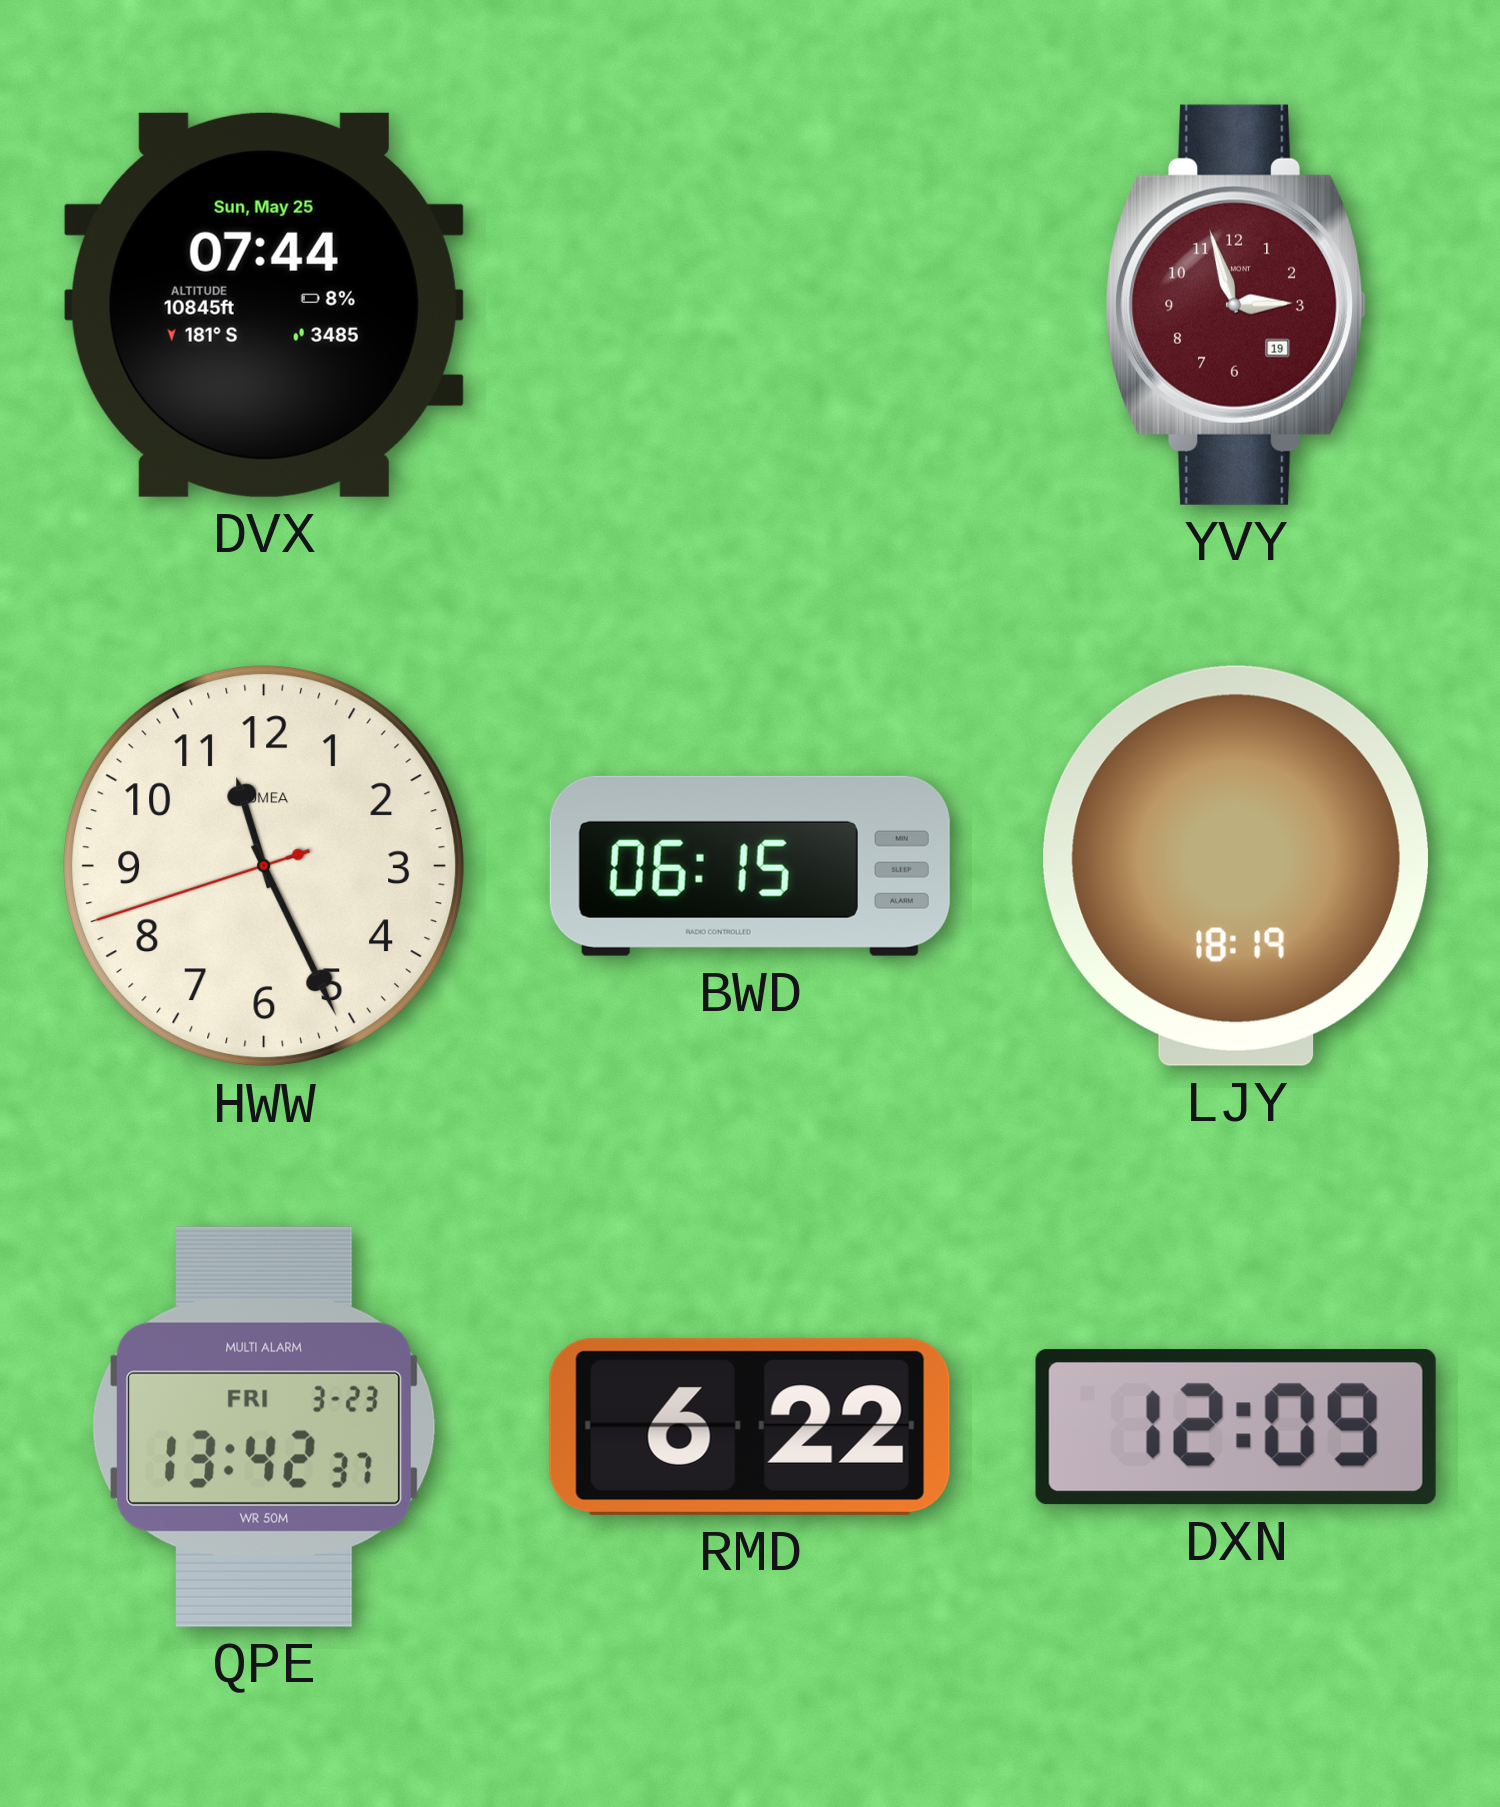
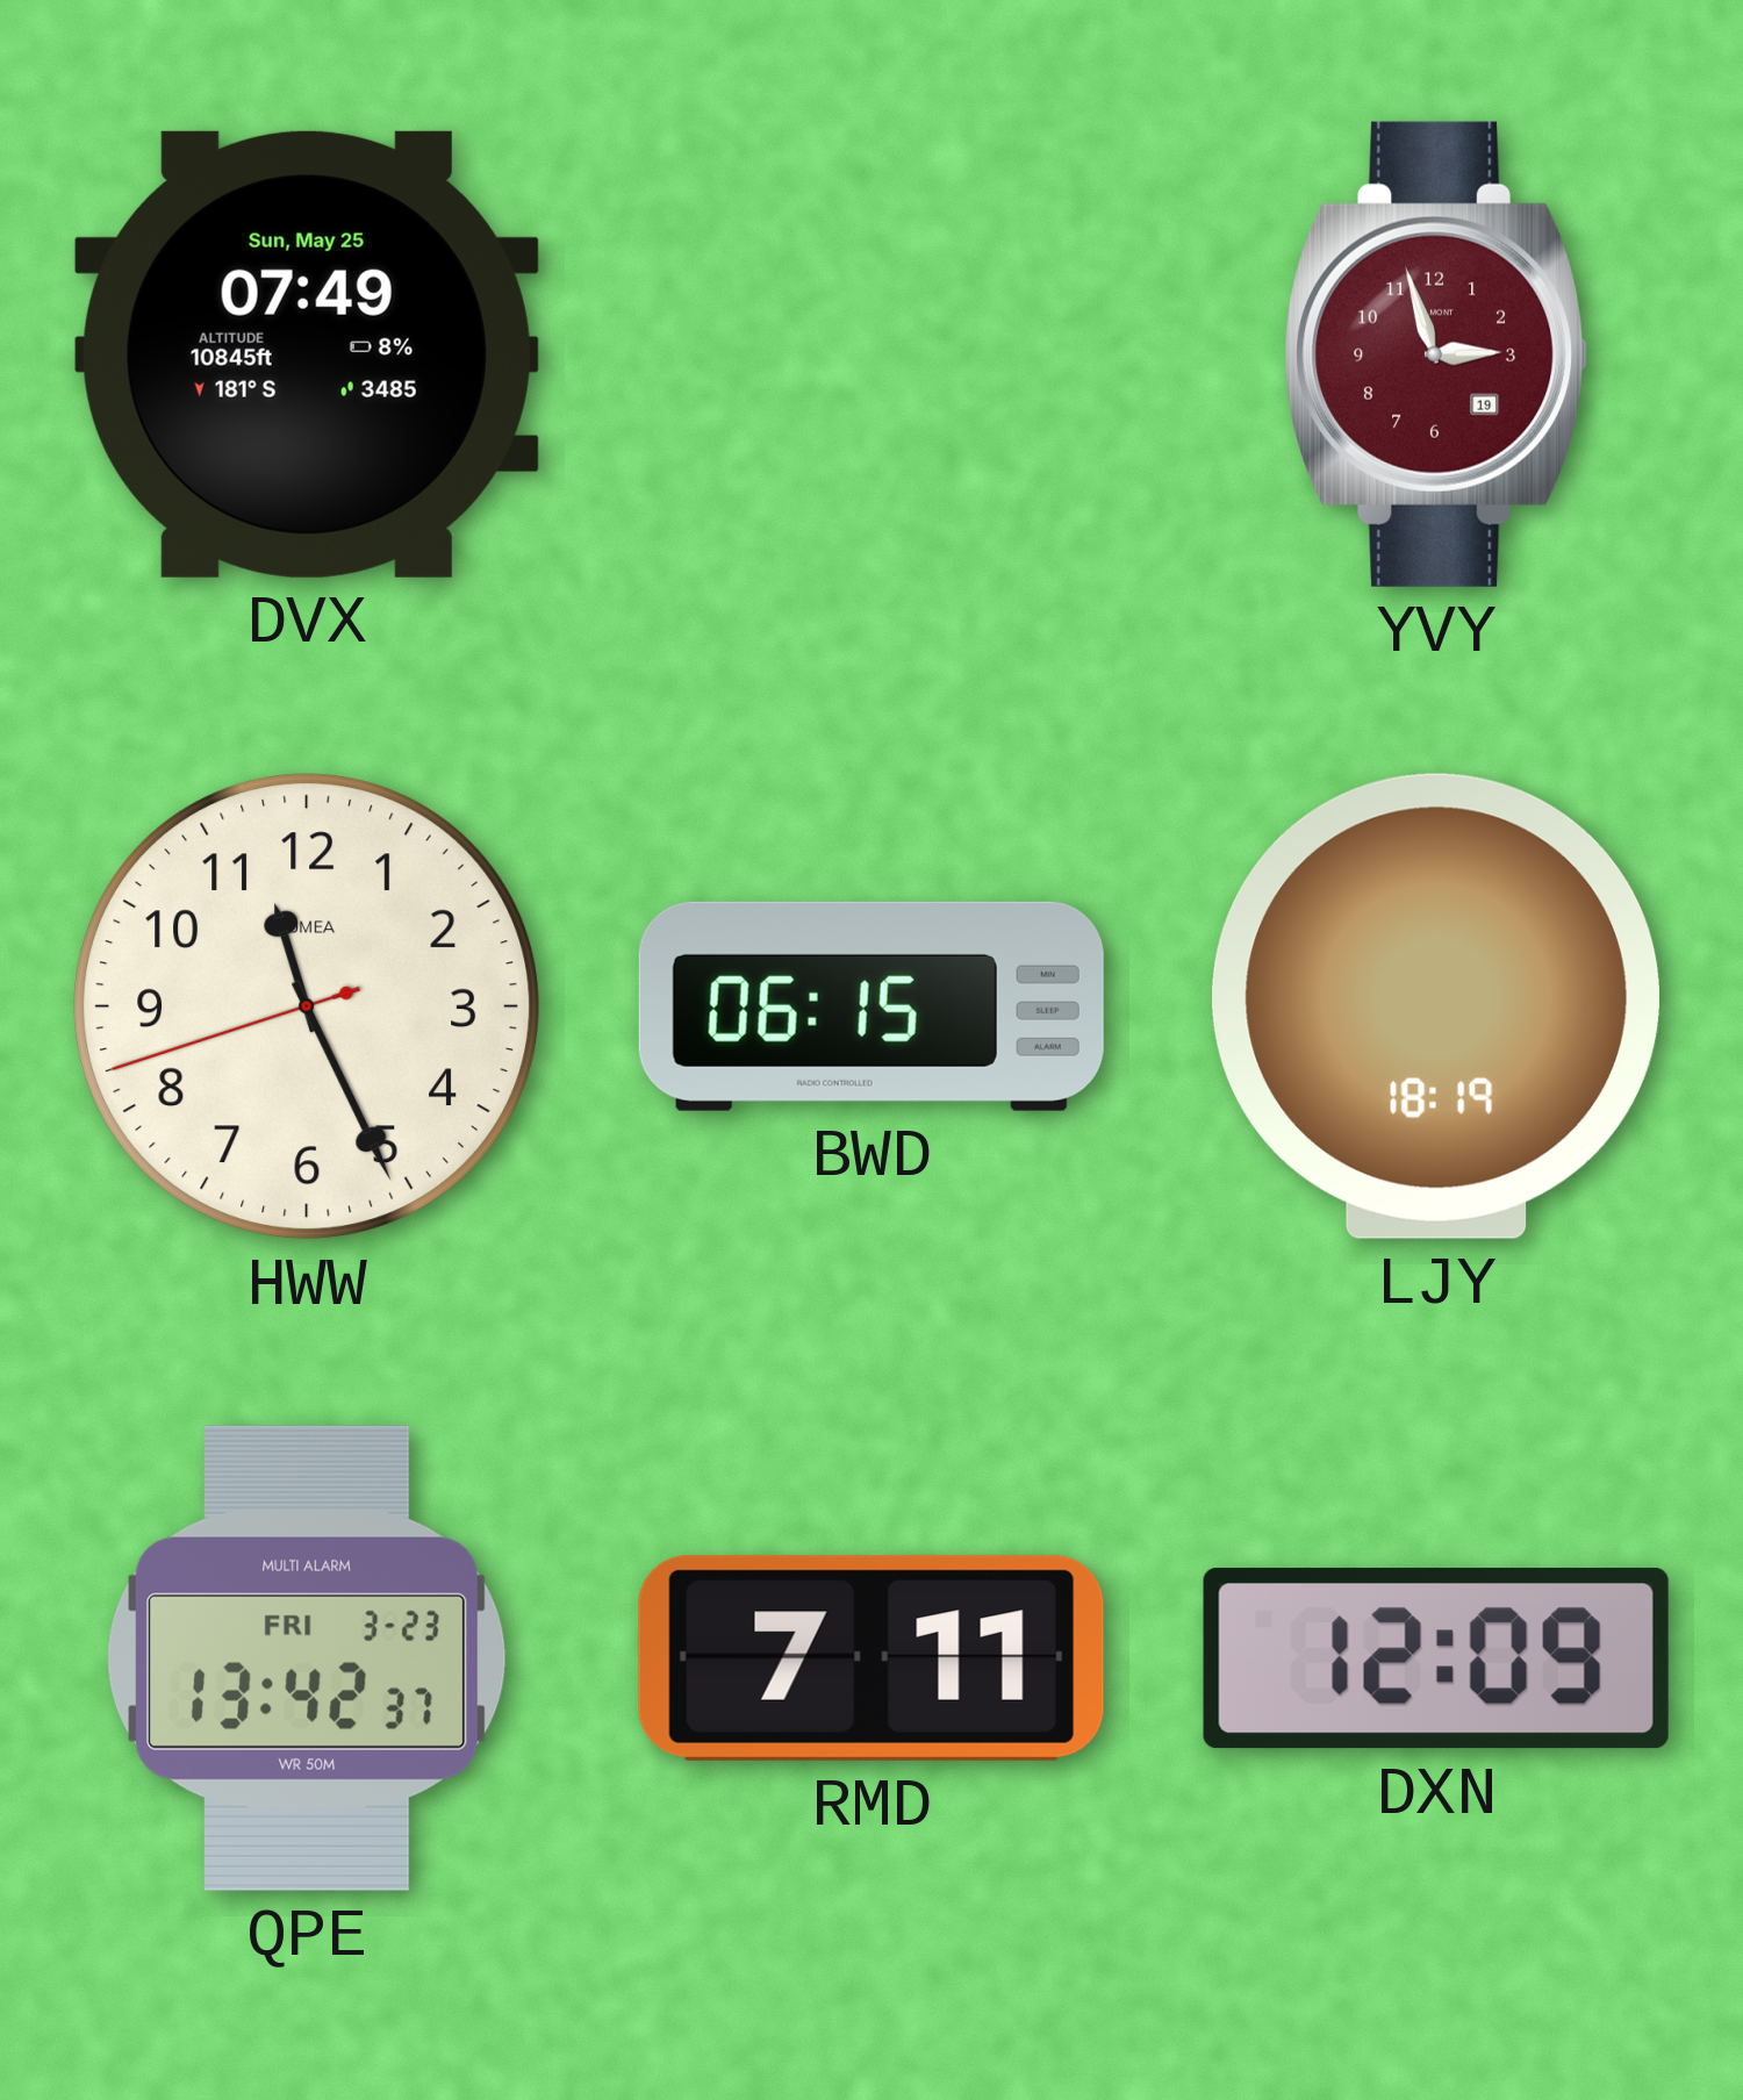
DVX: 07:44 -> 07:49
RMD: 6:22 -> 7:11
